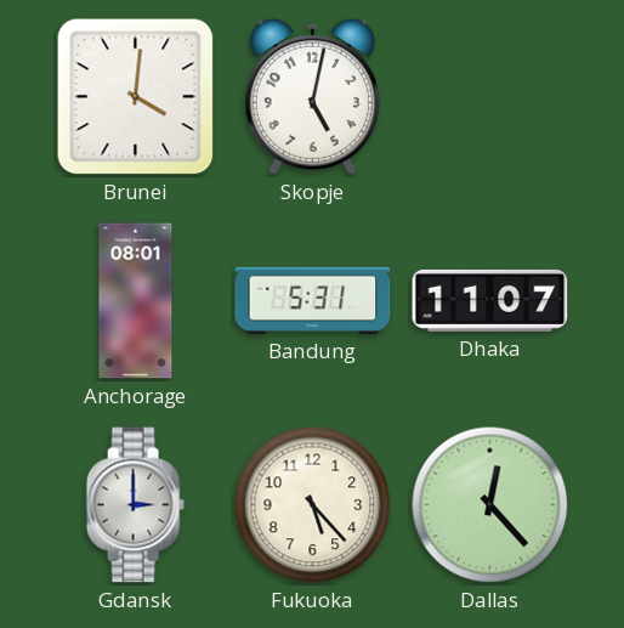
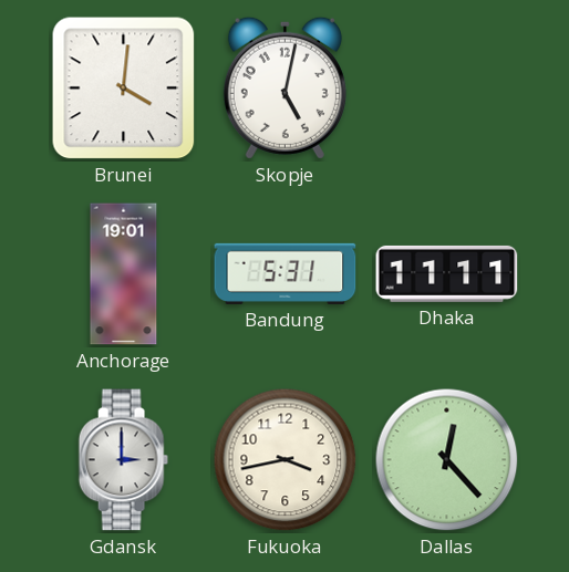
Anchorage: 08:01 -> 19:01
Dhaka: 11:07 -> 11:11
Fukuoka: 5:23 -> 3:43
